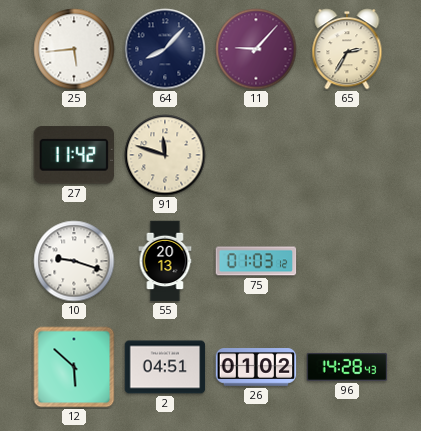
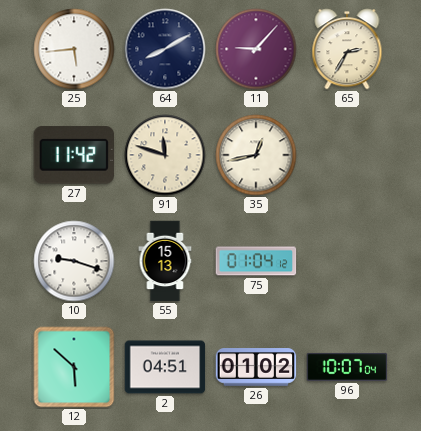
64: 8:07 -> 8:10
35: none -> 12:43
55: 20:13 -> 15:13
75: 01:03 -> 01:04
96: 14:28 -> 10:07
